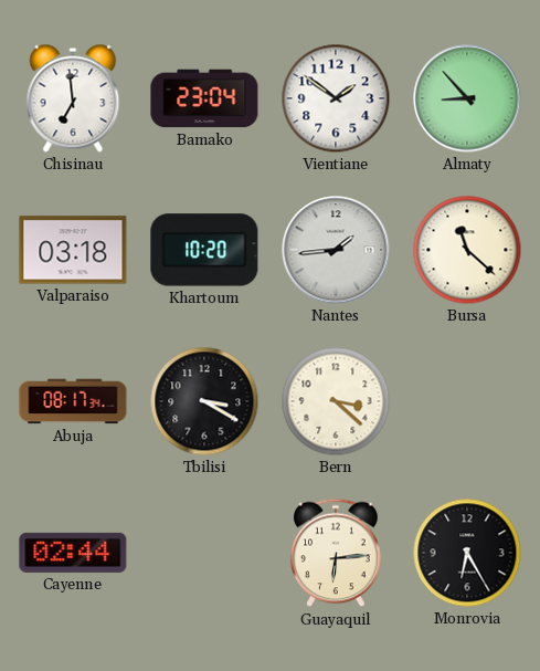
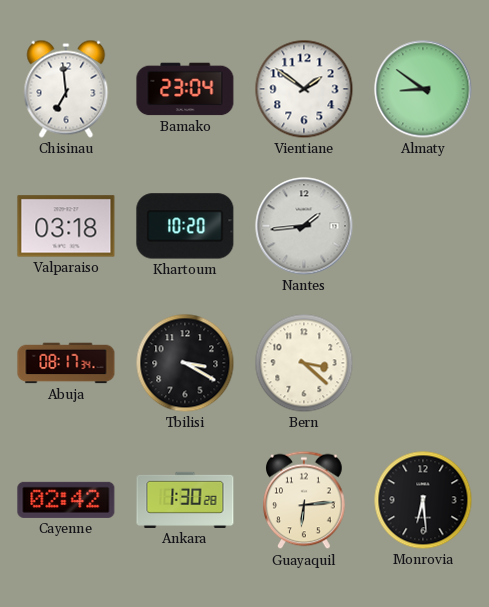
Almaty: 8:53 -> 8:51
Bursa: 11:22 -> none
Cayenne: 02:44 -> 02:42
Ankara: none -> 1:30
Monrovia: 6:25 -> 6:29
